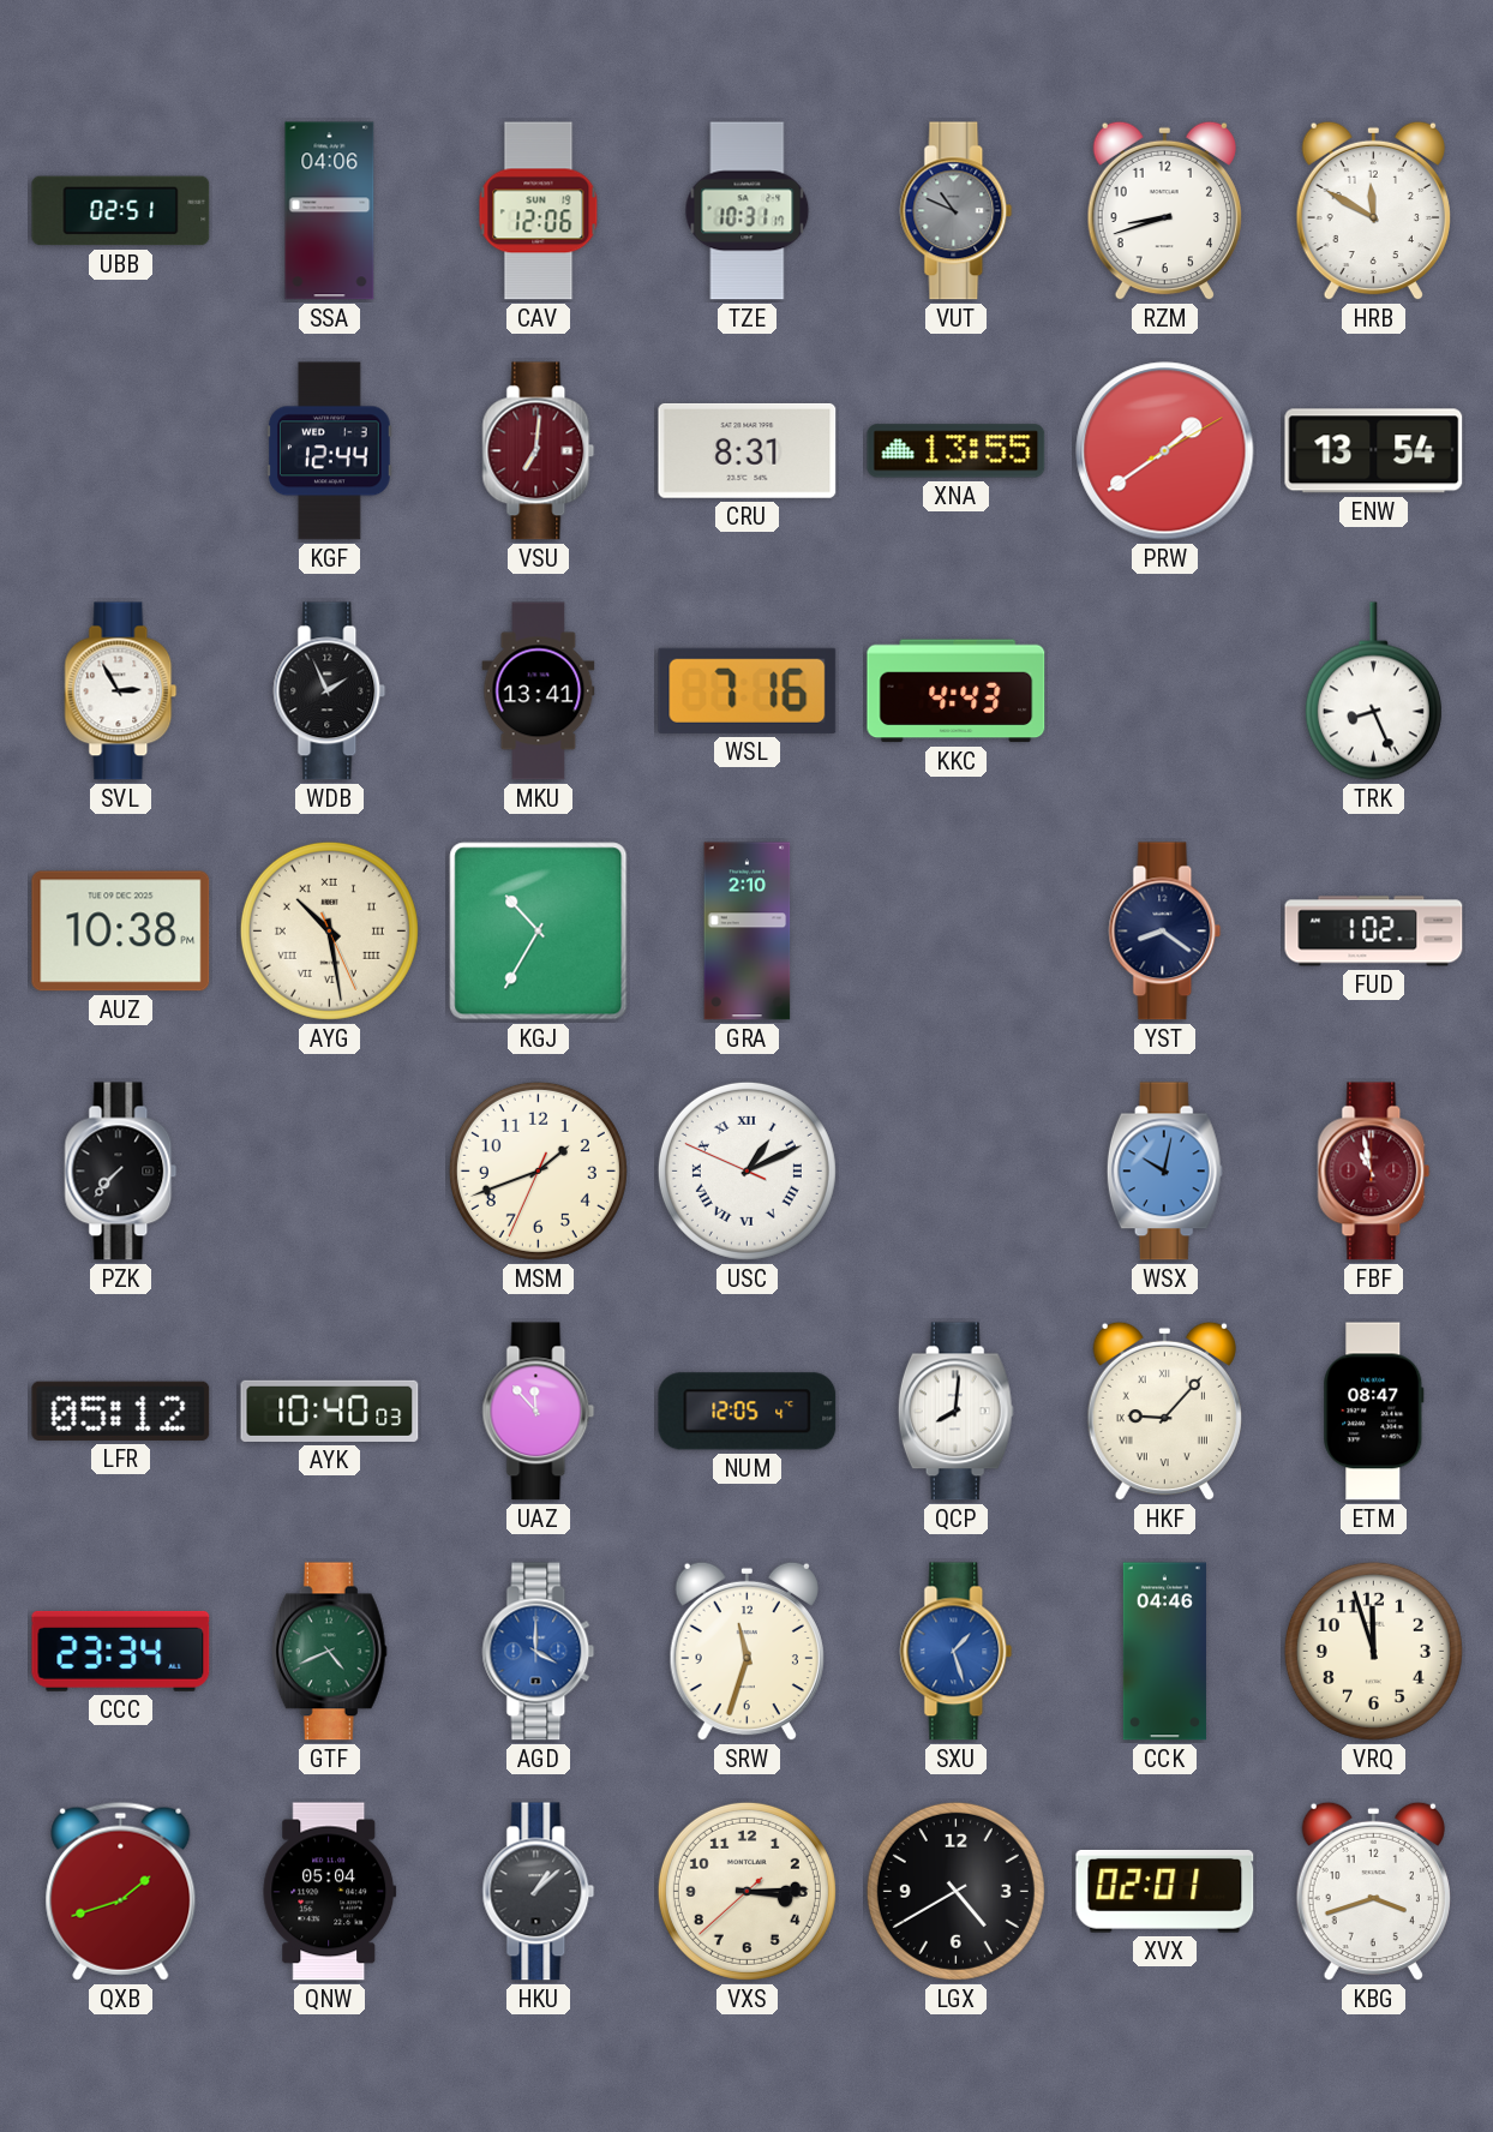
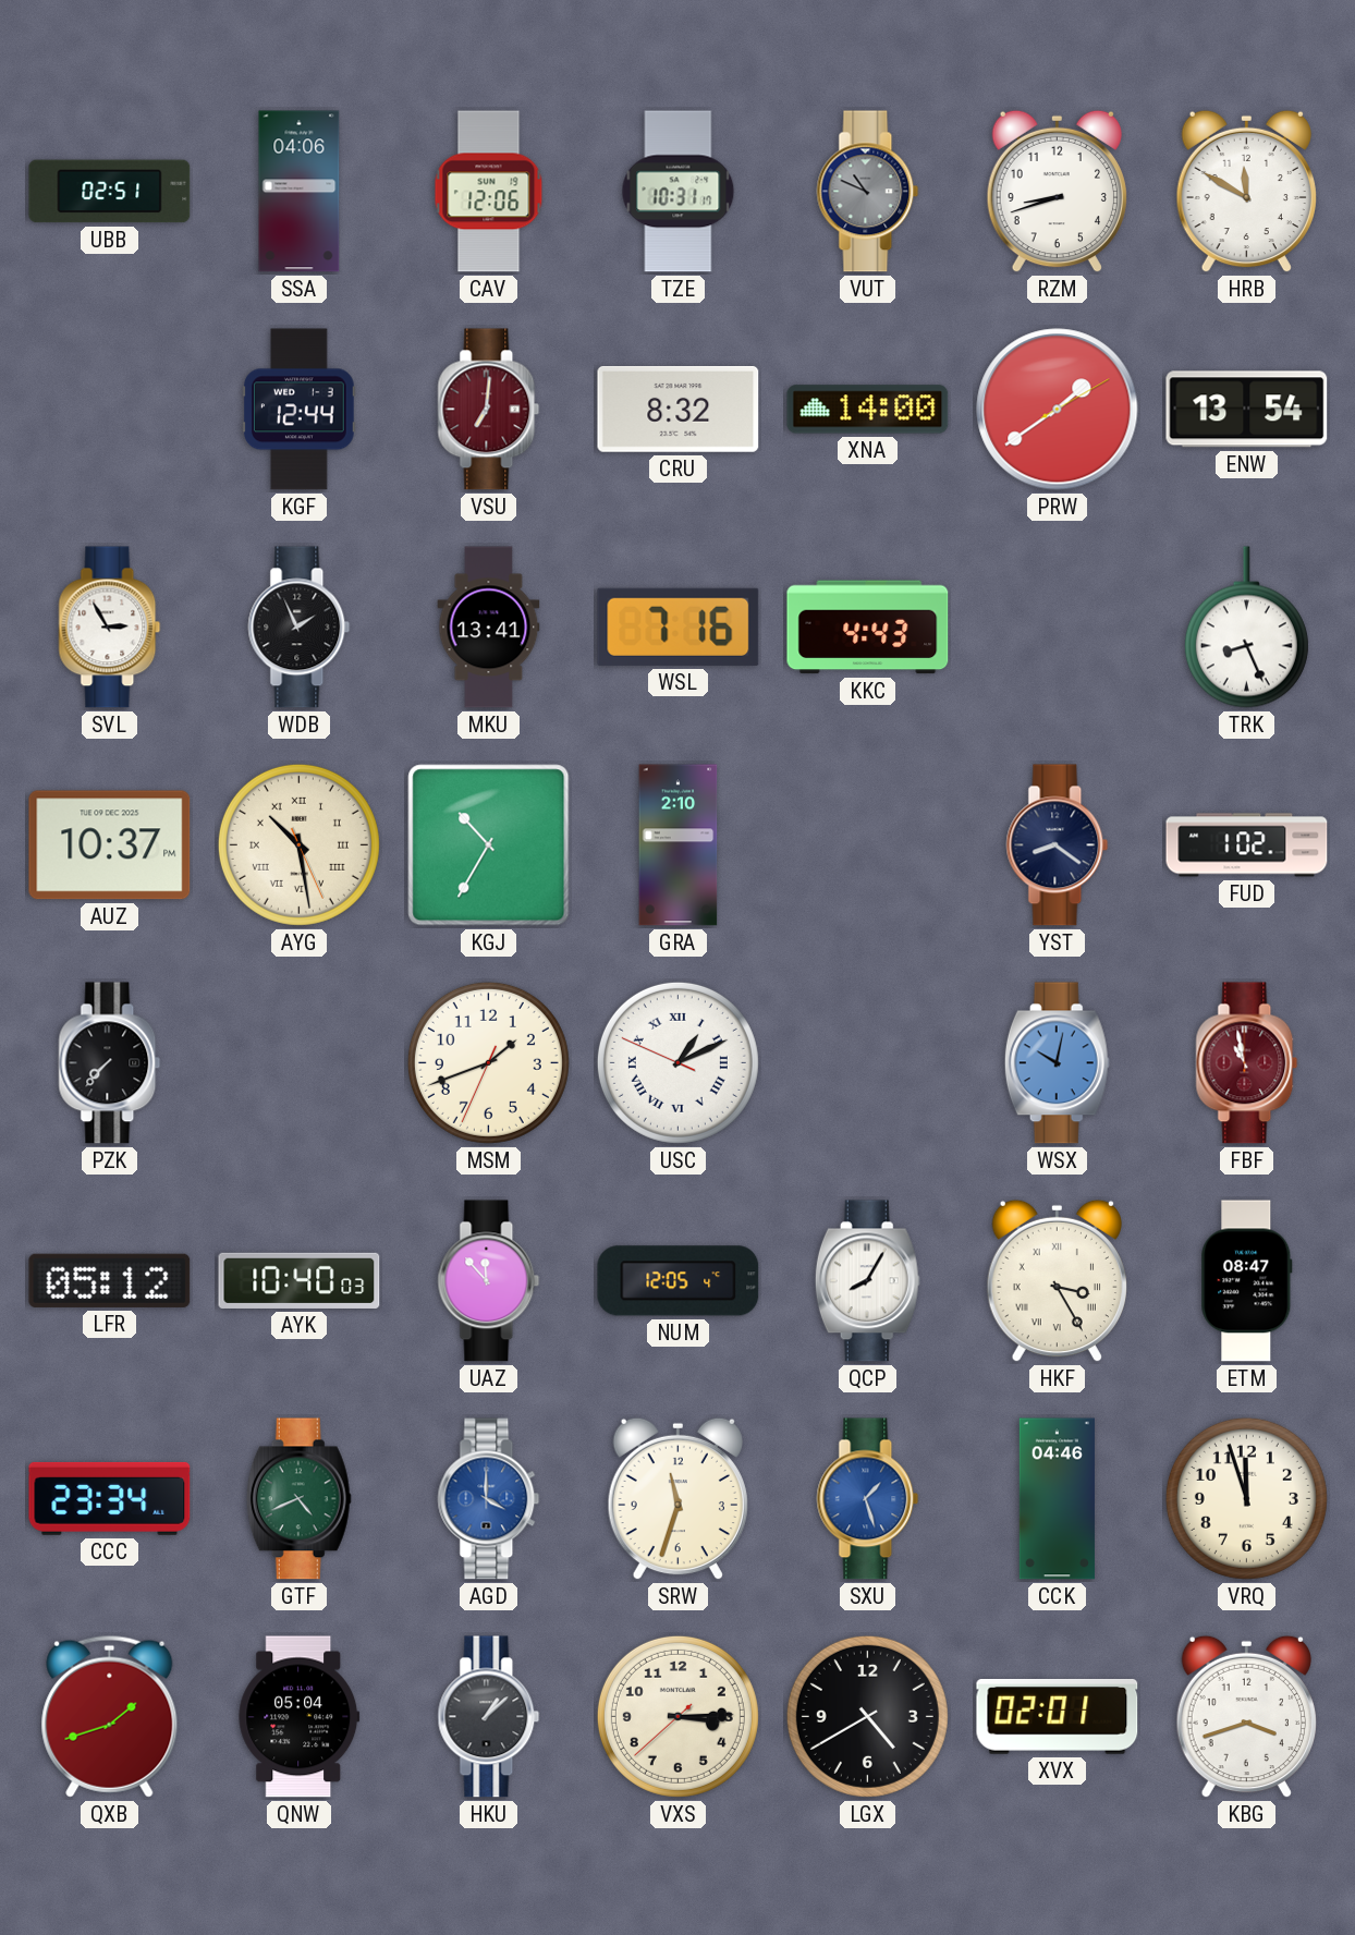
CRU: 8:31 -> 8:32
XNA: 13:55 -> 14:00
AUZ: 10:38 -> 10:37
QCP: 8:01 -> 8:05
HKF: 9:07 -> 3:25
